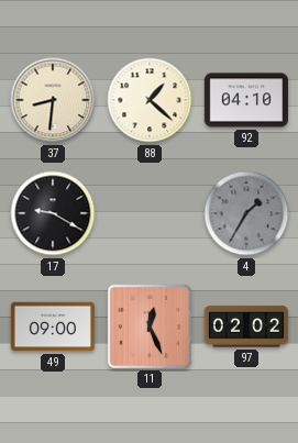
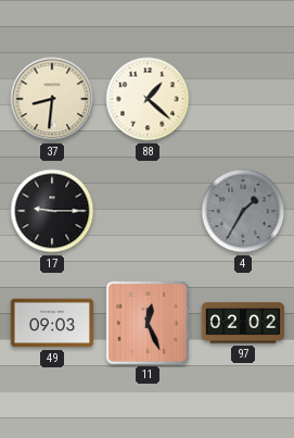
92: 04:10 -> none
17: 9:20 -> 9:15
49: 09:00 -> 09:03
